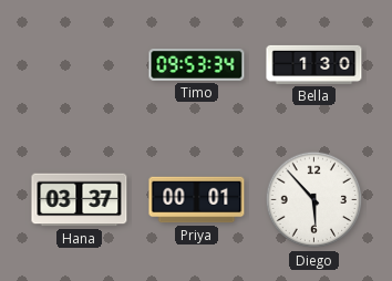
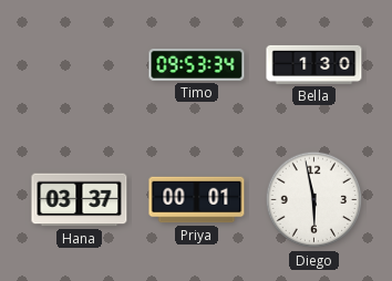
Diego: 5:53 -> 5:58
